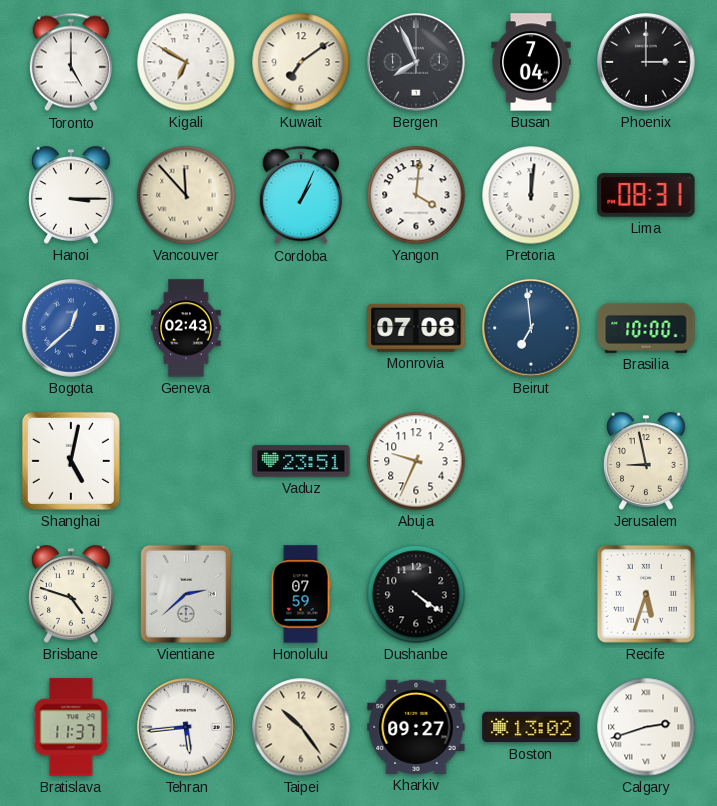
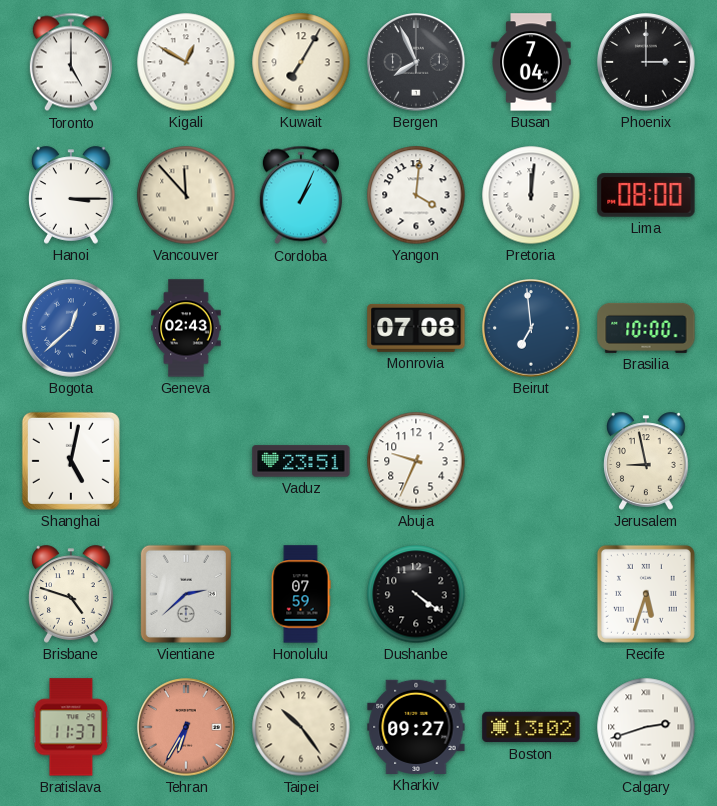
Kigali: 6:50 -> 12:50
Kuwait: 7:09 -> 7:05
Lima: 08:31 -> 08:00
Tehran: 5:44 -> 6:35
Tehran dial: white -> salmon
